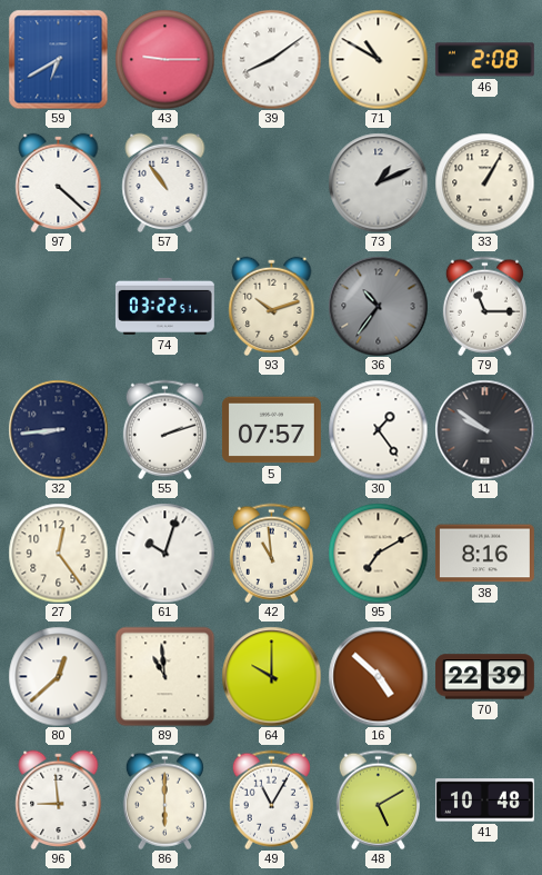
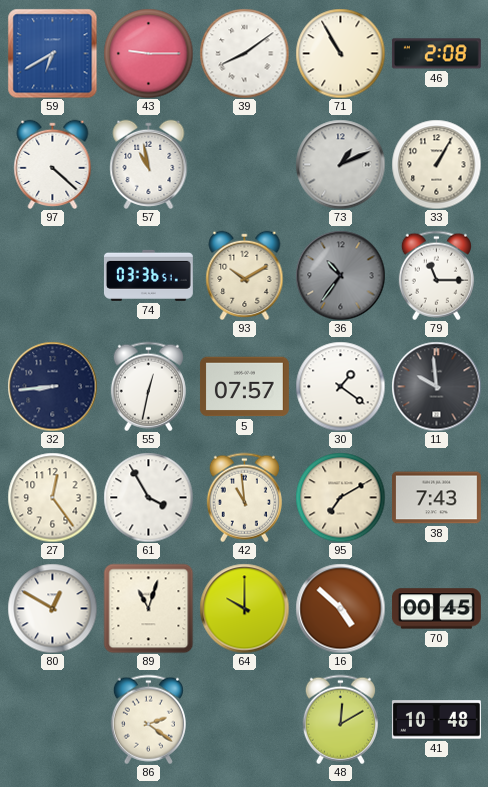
71: 10:50 -> 10:55
57: 10:54 -> 10:58
74: 03:22 -> 03:36
93: 10:12 -> 10:10
55: 2:12 -> 12:32
30: 1:24 -> 1:21
11: 9:51 -> 9:59
61: 10:03 -> 3:55
38: 8:16 -> 7:43
80: 12:38 -> 12:50
89: 10:59 -> 11:03
70: 22:39 -> 00:45
96: 8:59 -> none
86: 6:00 -> 2:21
49: 11:05 -> none
48: 5:10 -> 12:10
